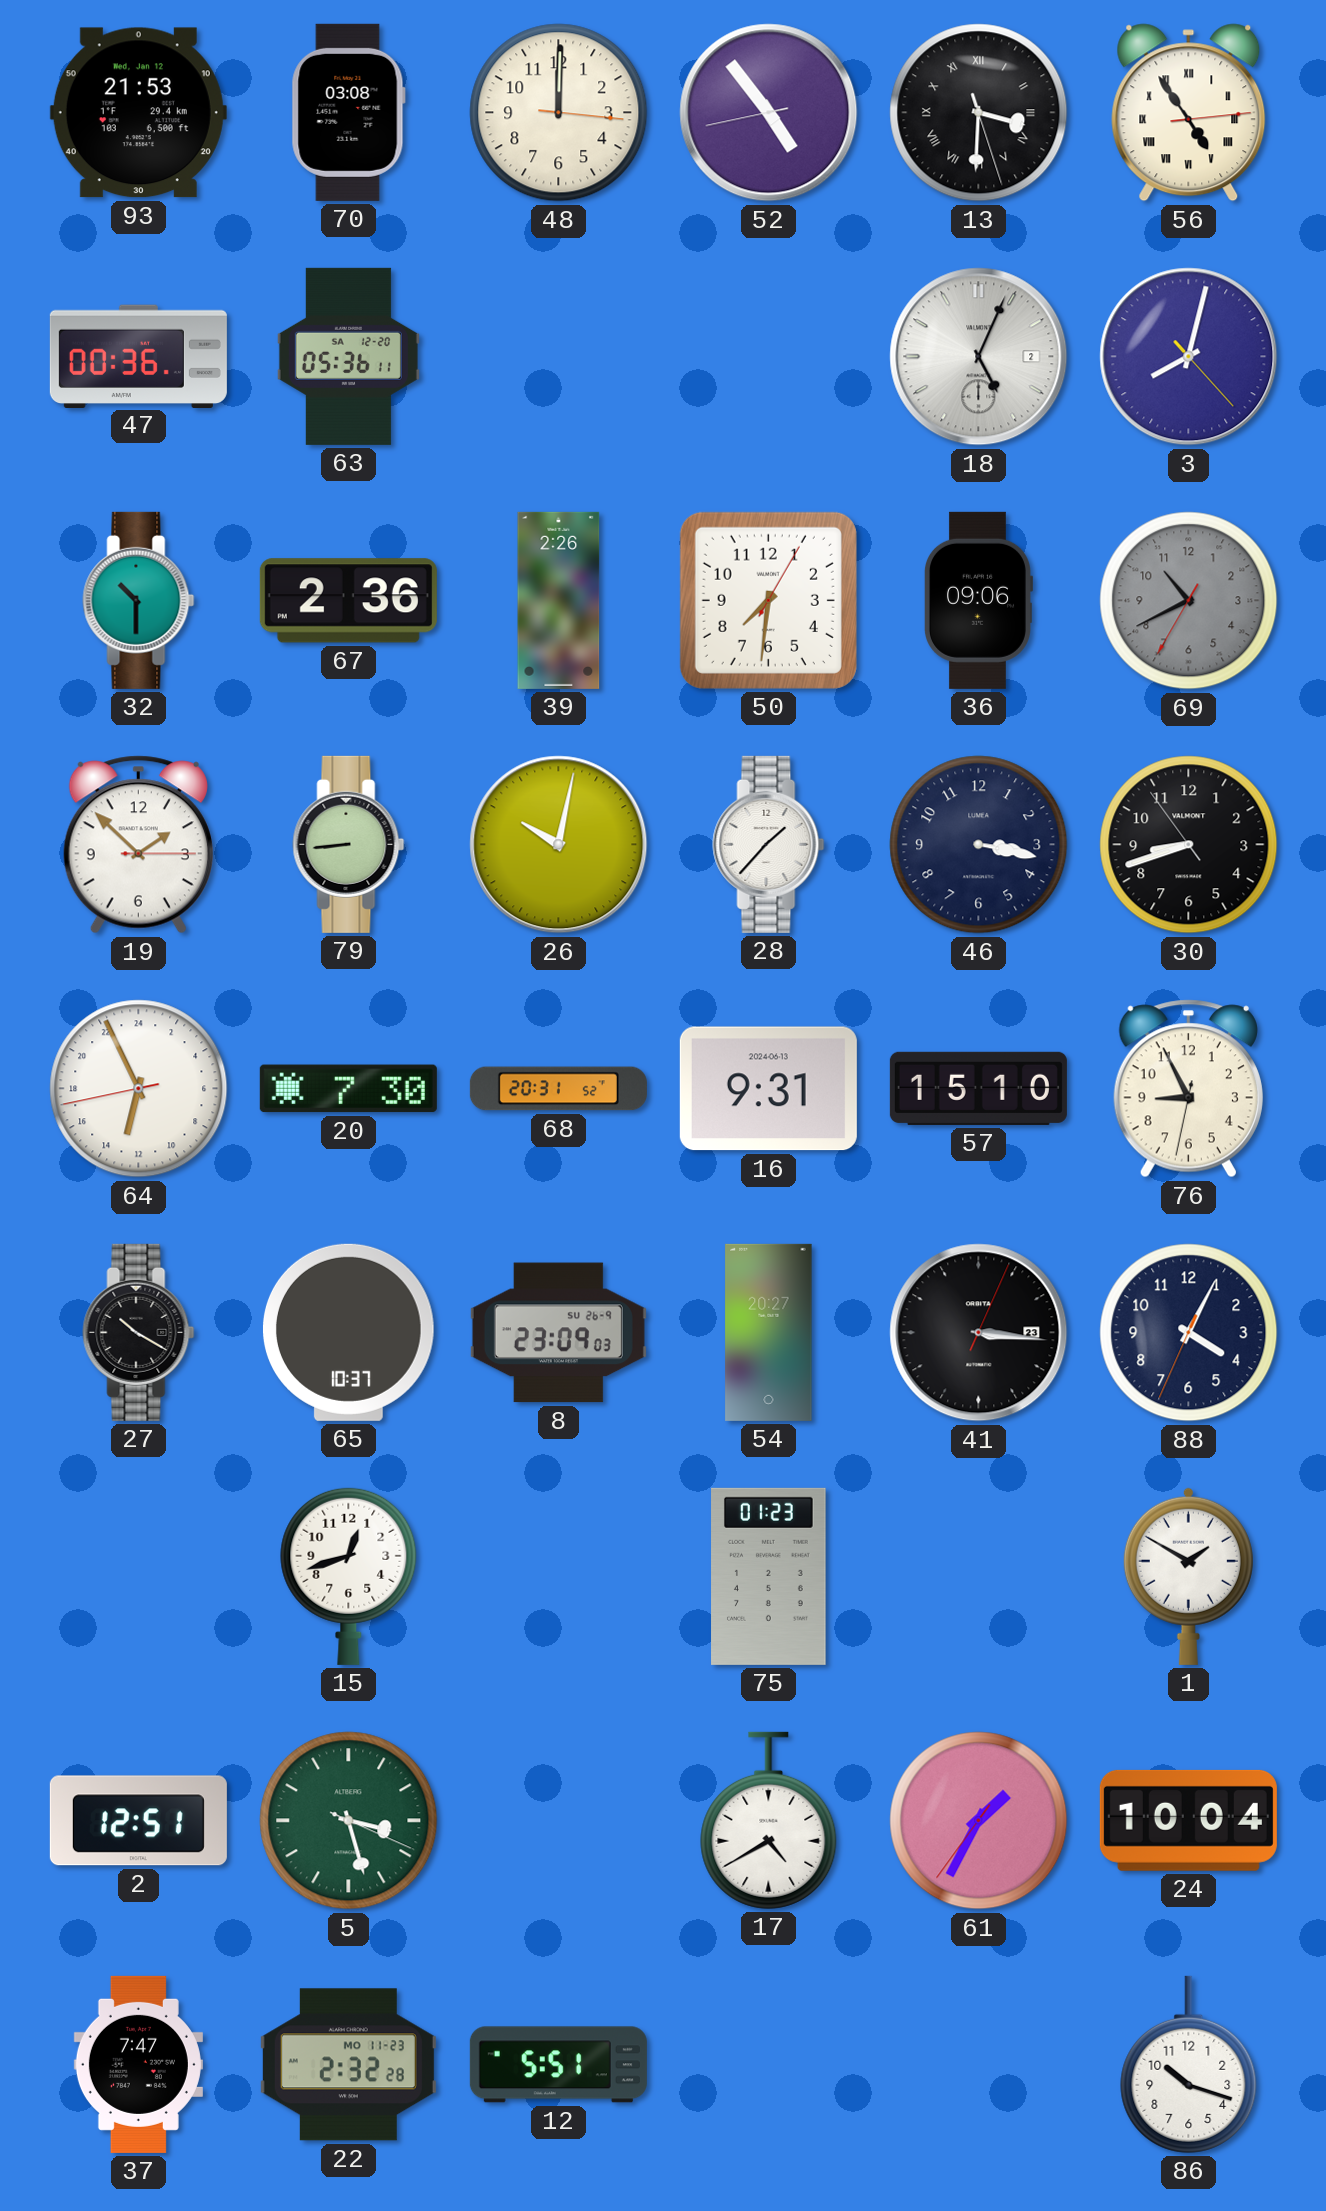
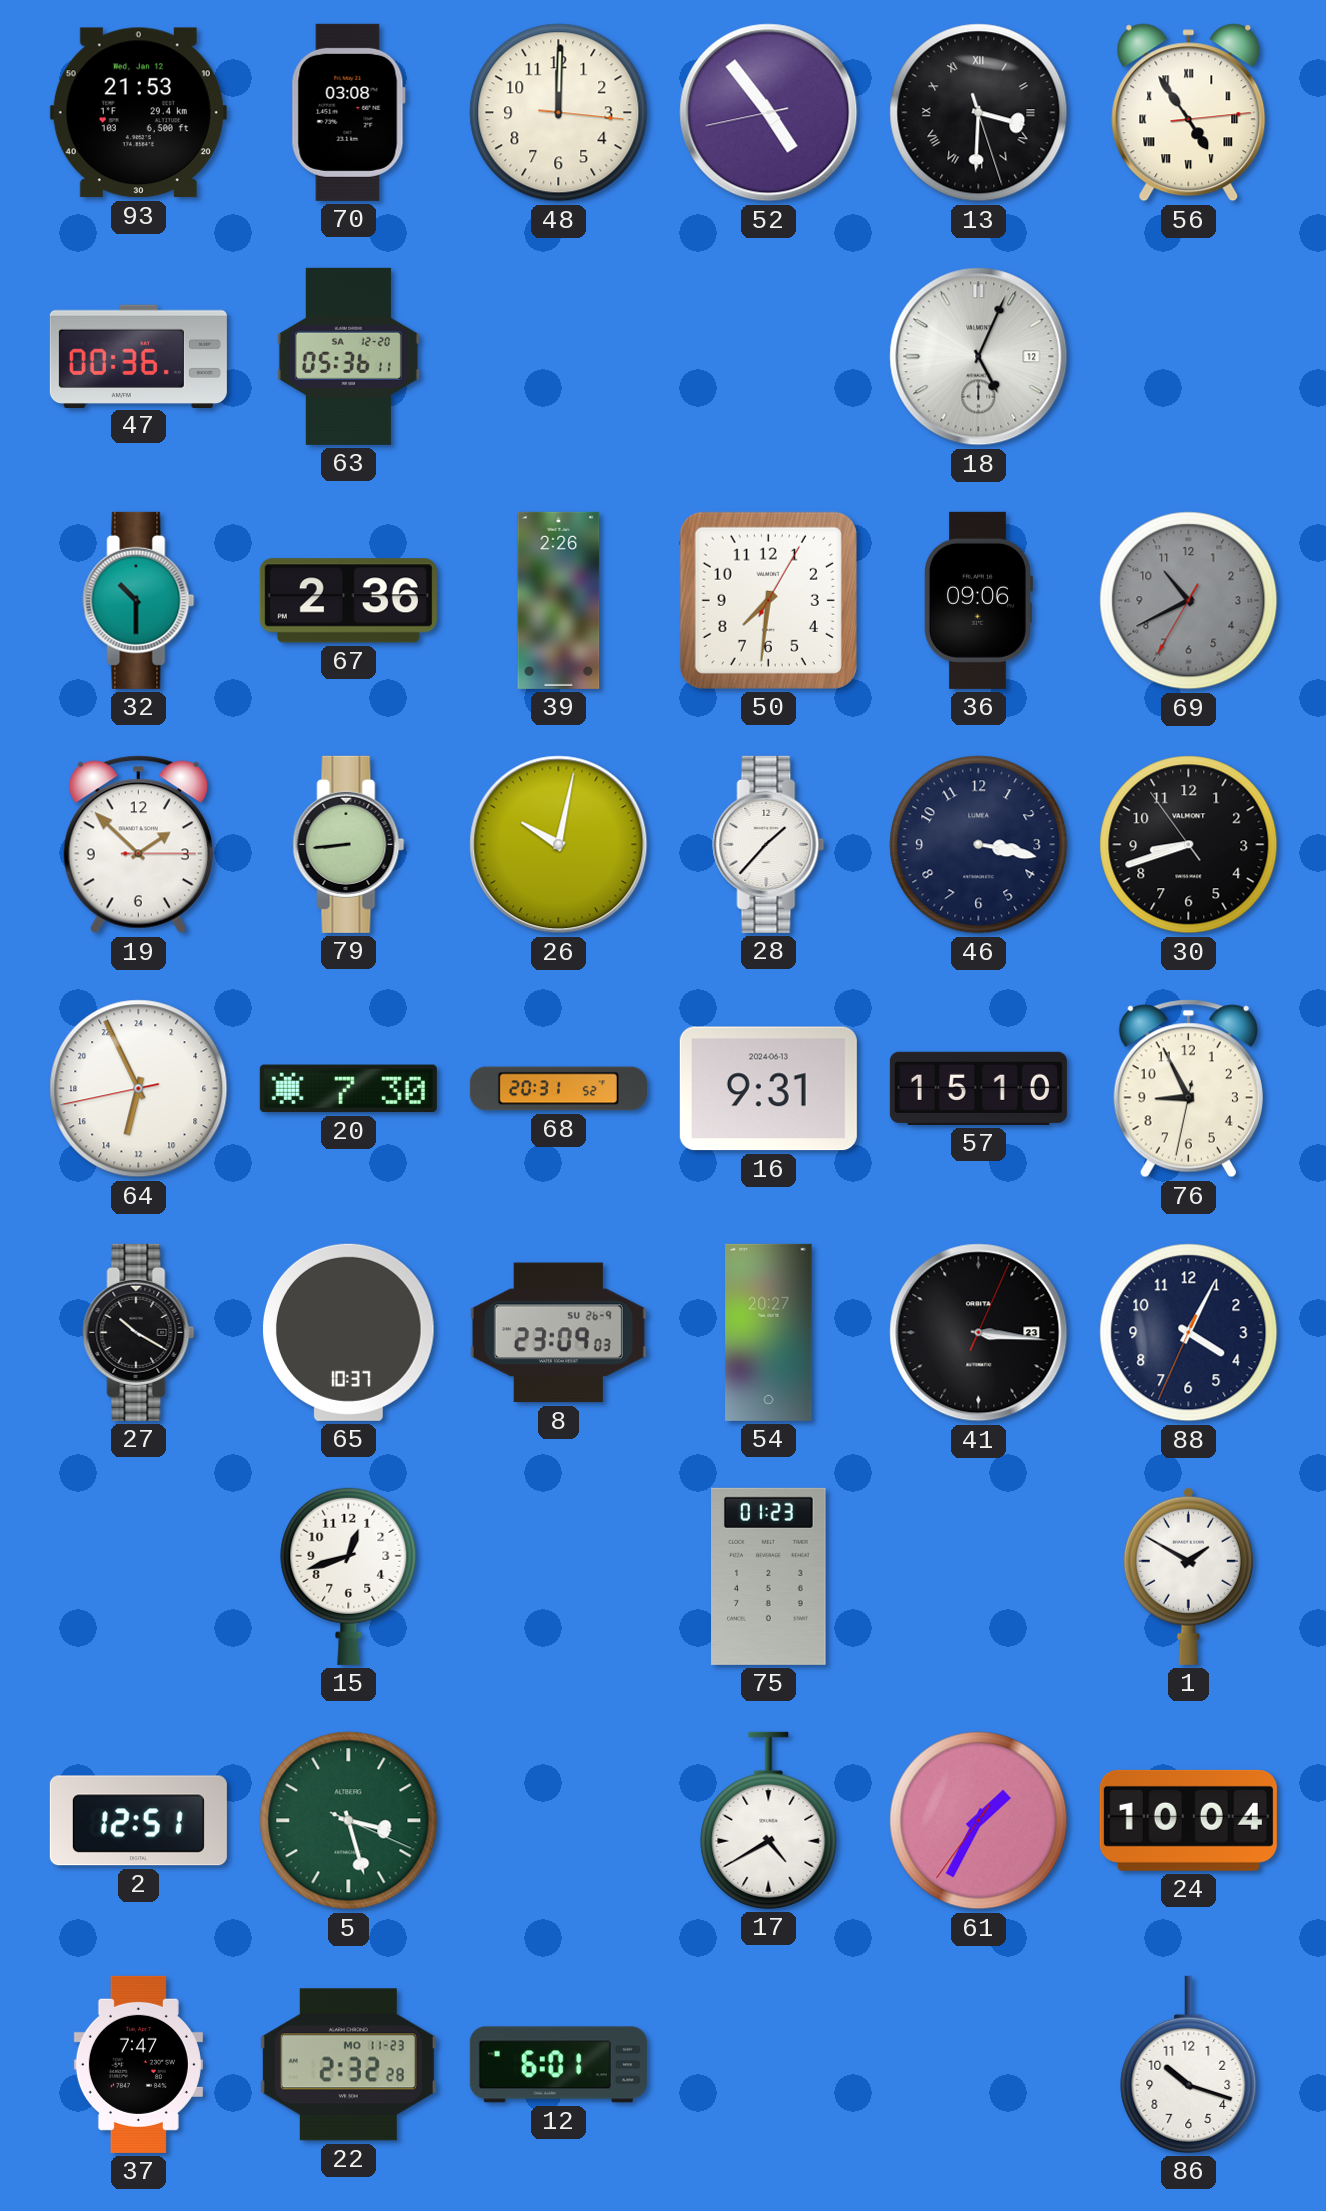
18 date: 2 -> 12
3: 8:02 -> none
12: 5:51 -> 6:01
